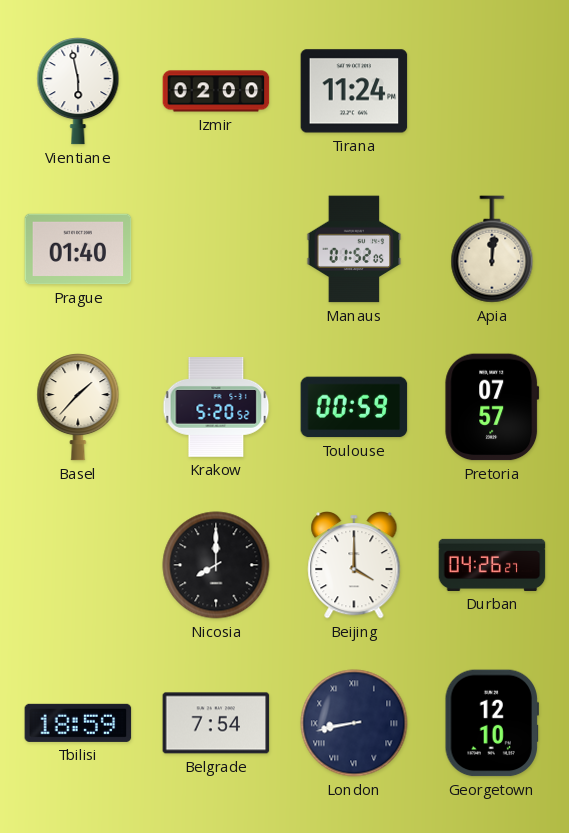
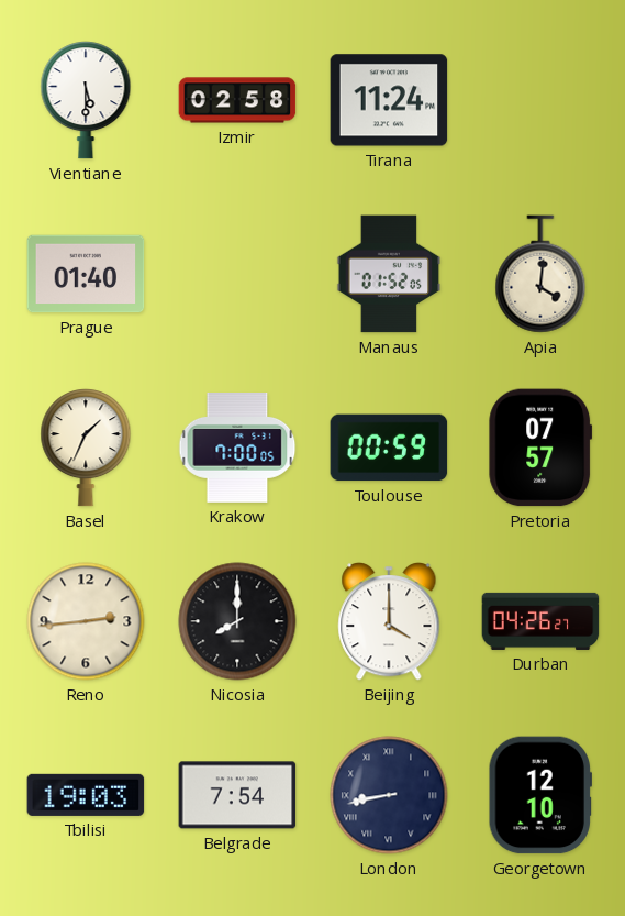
Vientiane: 5:58 -> 5:30
Izmir: 02:00 -> 02:58
Apia: 12:01 -> 4:01
Basel: 1:37 -> 1:34
Krakow: 5:20 -> 7:00
Reno: none -> 2:44
Tbilisi: 18:59 -> 19:03
